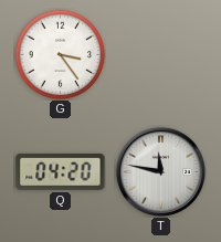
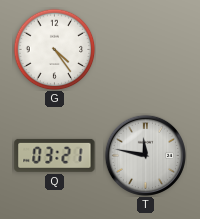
G: 3:24 -> 4:24
Q: 04:20 -> 03:21
